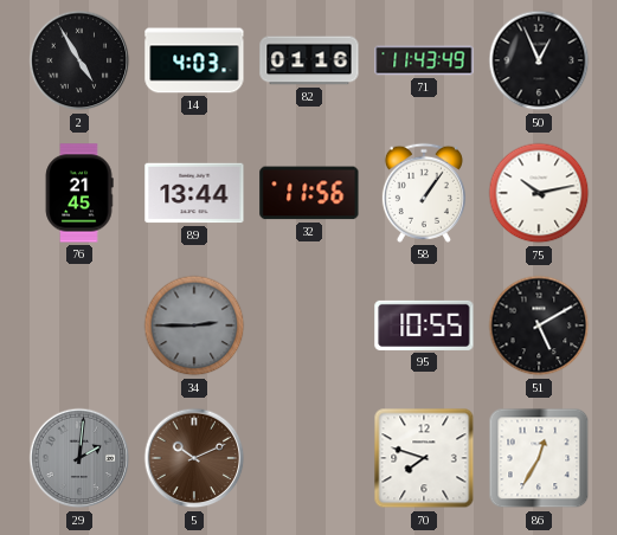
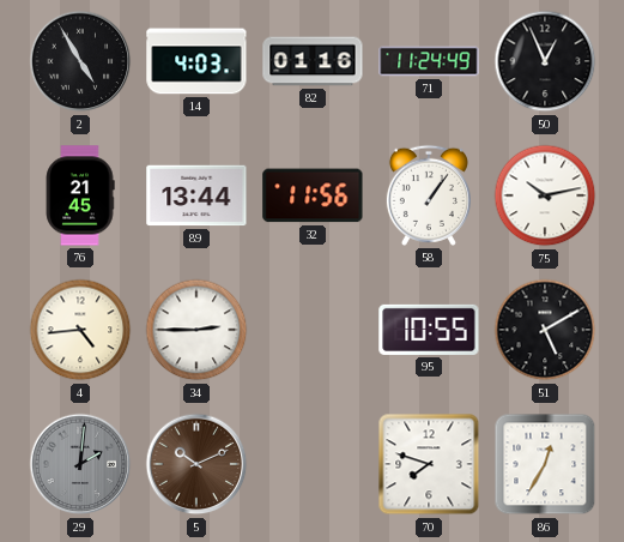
71: 11:43 -> 11:24
4: none -> 4:44
34 dial: grey -> white
